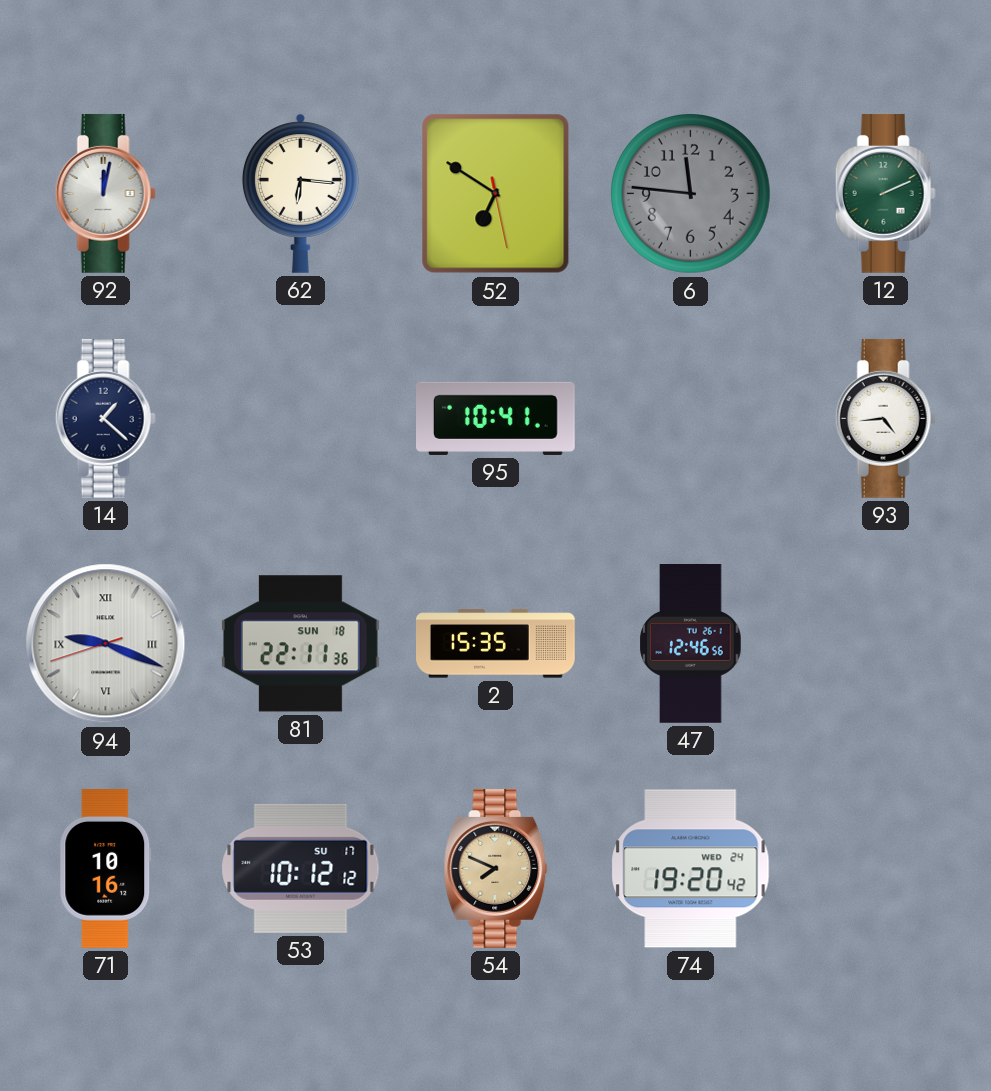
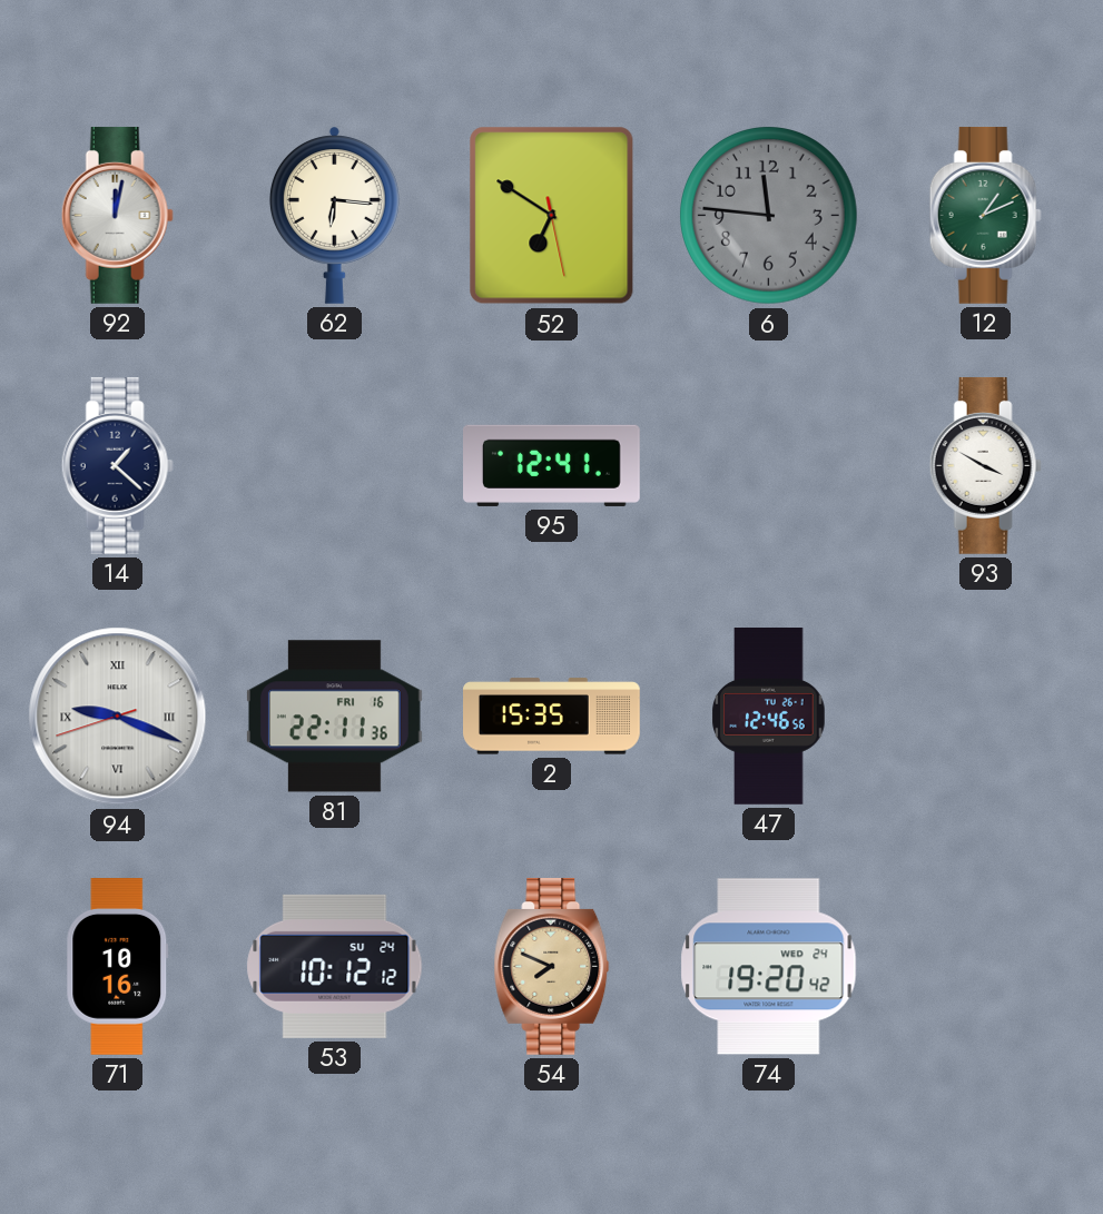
12: 2:11 -> 1:11
95: 10:41 -> 12:41
93: 4:44 -> 3:50
81 date: SUN 18 -> FRI 16
53 date: SU 17 -> SU 24
